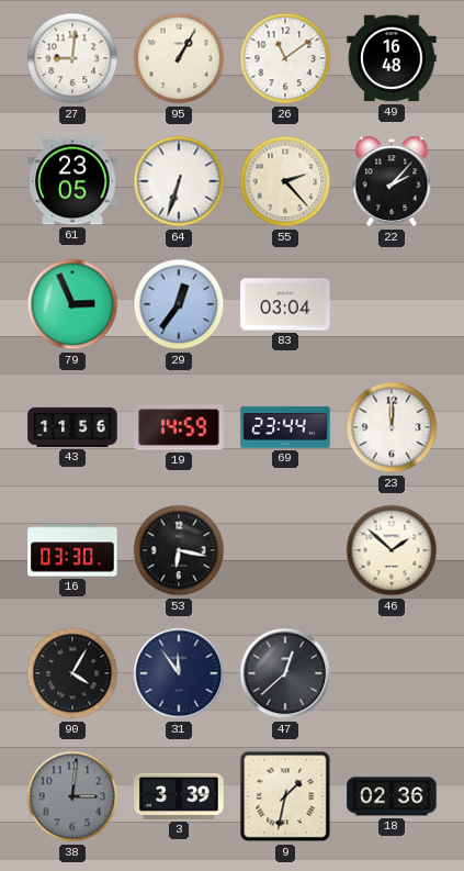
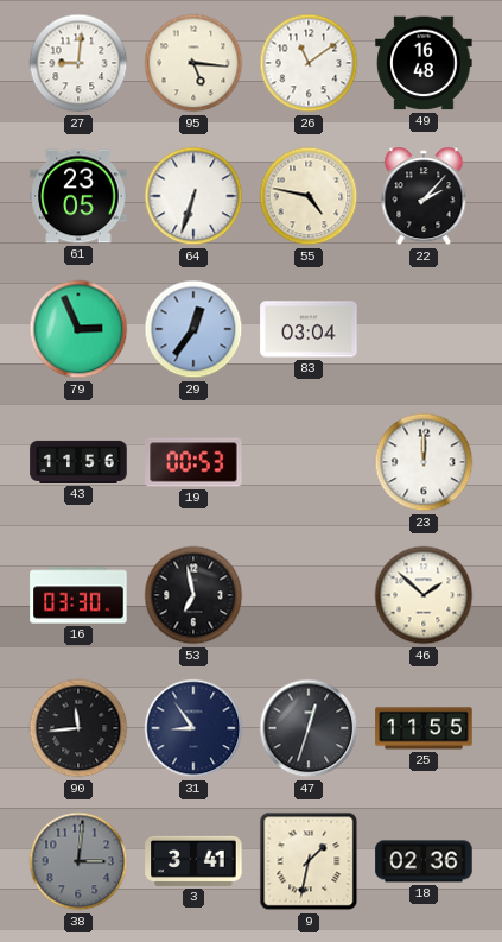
95: 1:05 -> 5:16
55: 2:23 -> 4:47
19: 14:59 -> 00:53
69: 23:44 -> none
53: 6:17 -> 6:58
90: 4:05 -> 11:44
31: 11:54 -> 8:54
47: 12:38 -> 12:33
25: none -> 11:55
3: 3:39 -> 3:41
